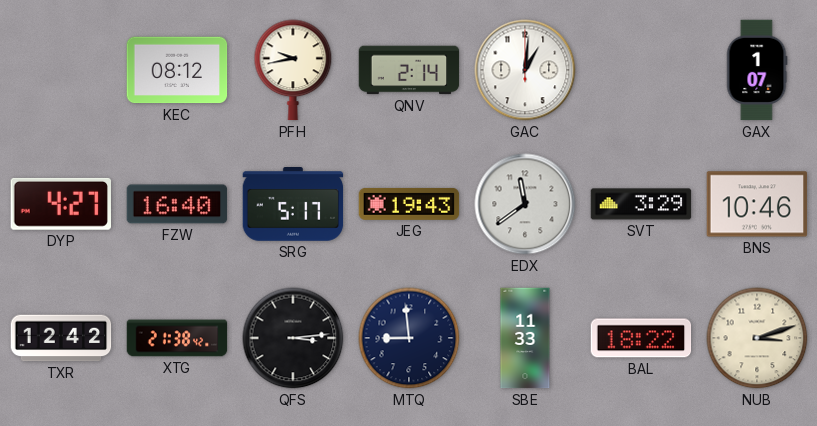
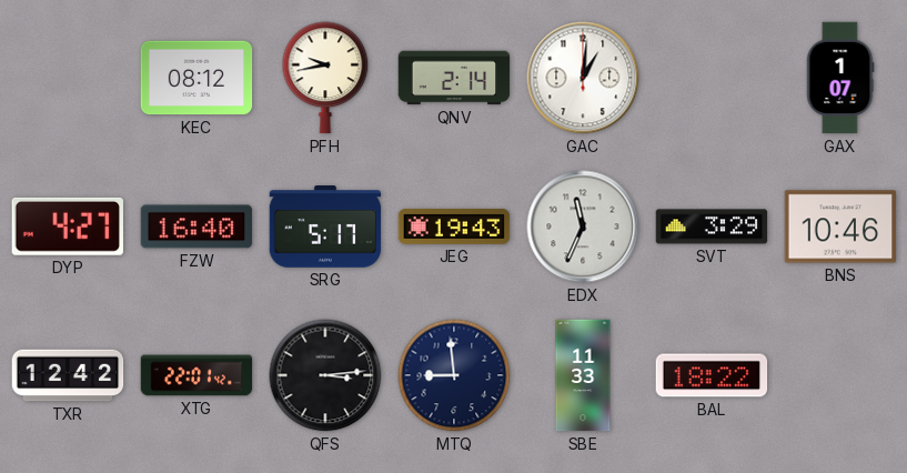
EDX: 11:39 -> 11:34
XTG: 21:38 -> 22:01
NUB: 3:12 -> none
